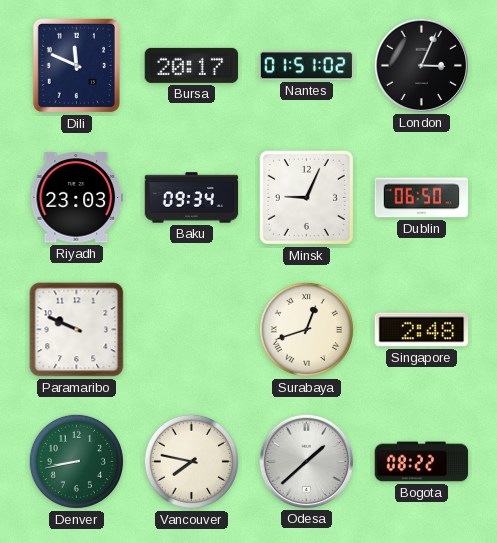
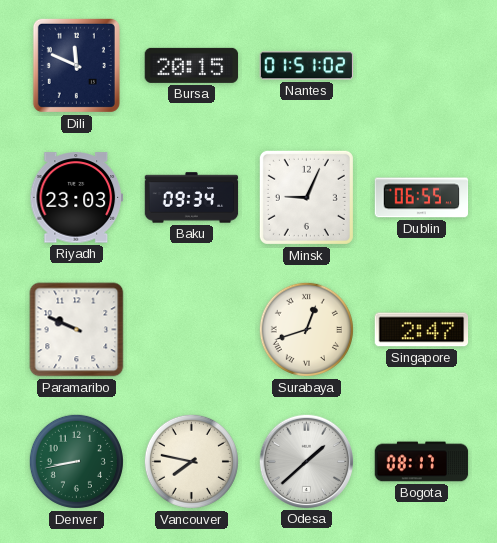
Bursa: 20:17 -> 20:15
London: 3:04 -> none
Dublin: 06:50 -> 06:55
Singapore: 2:48 -> 2:47
Bogota: 08:22 -> 08:17
